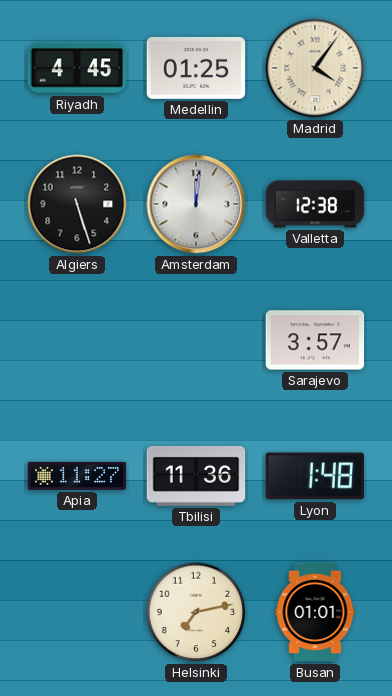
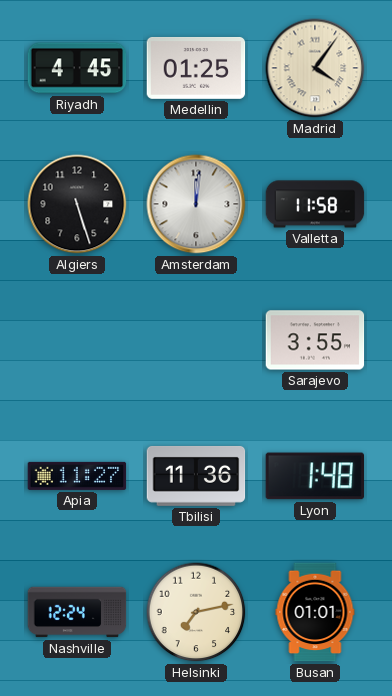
Valletta: 12:38 -> 11:58
Sarajevo: 3:57 -> 3:55
Nashville: none -> 12:24
